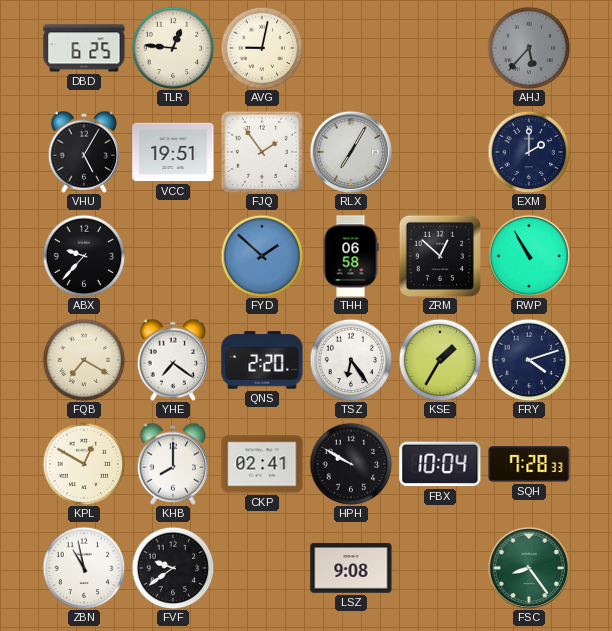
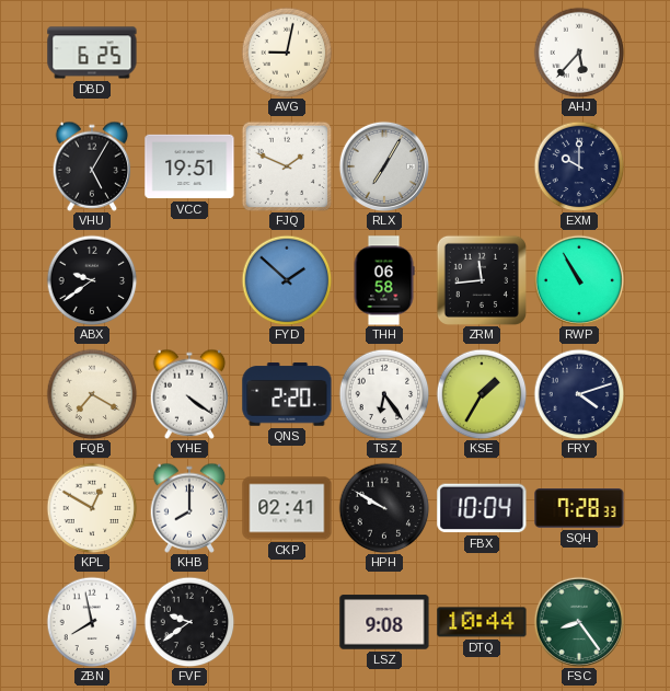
TLR: 12:46 -> none
AHJ dial: grey -> white
FJQ: 1:54 -> 1:49
EXM: 2:00 -> 10:00
ABX: 9:37 -> 9:39
ZRM: 12:52 -> 11:44
YHE: 7:21 -> 4:21
ZBN: 10:58 -> 7:58
DTQ: none -> 10:44
